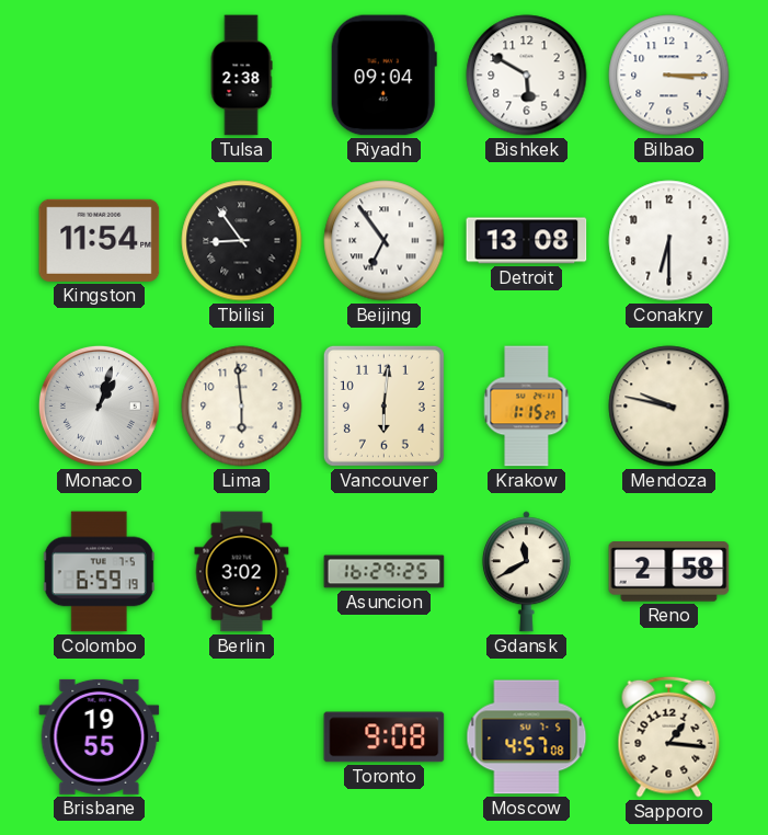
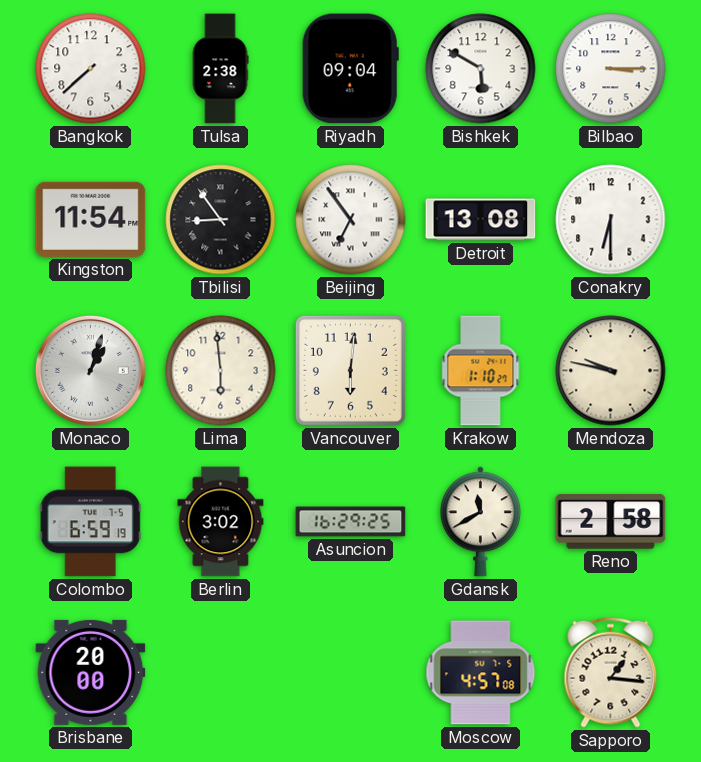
Bangkok: none -> 7:38
Krakow: 1:15 -> 1:10
Brisbane: 19:55 -> 20:00
Toronto: 9:08 -> none
